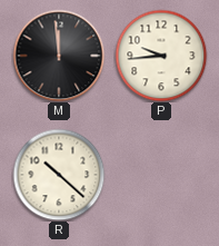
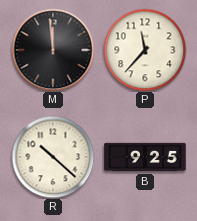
P: 9:44 -> 11:37
B: none -> 9:25
